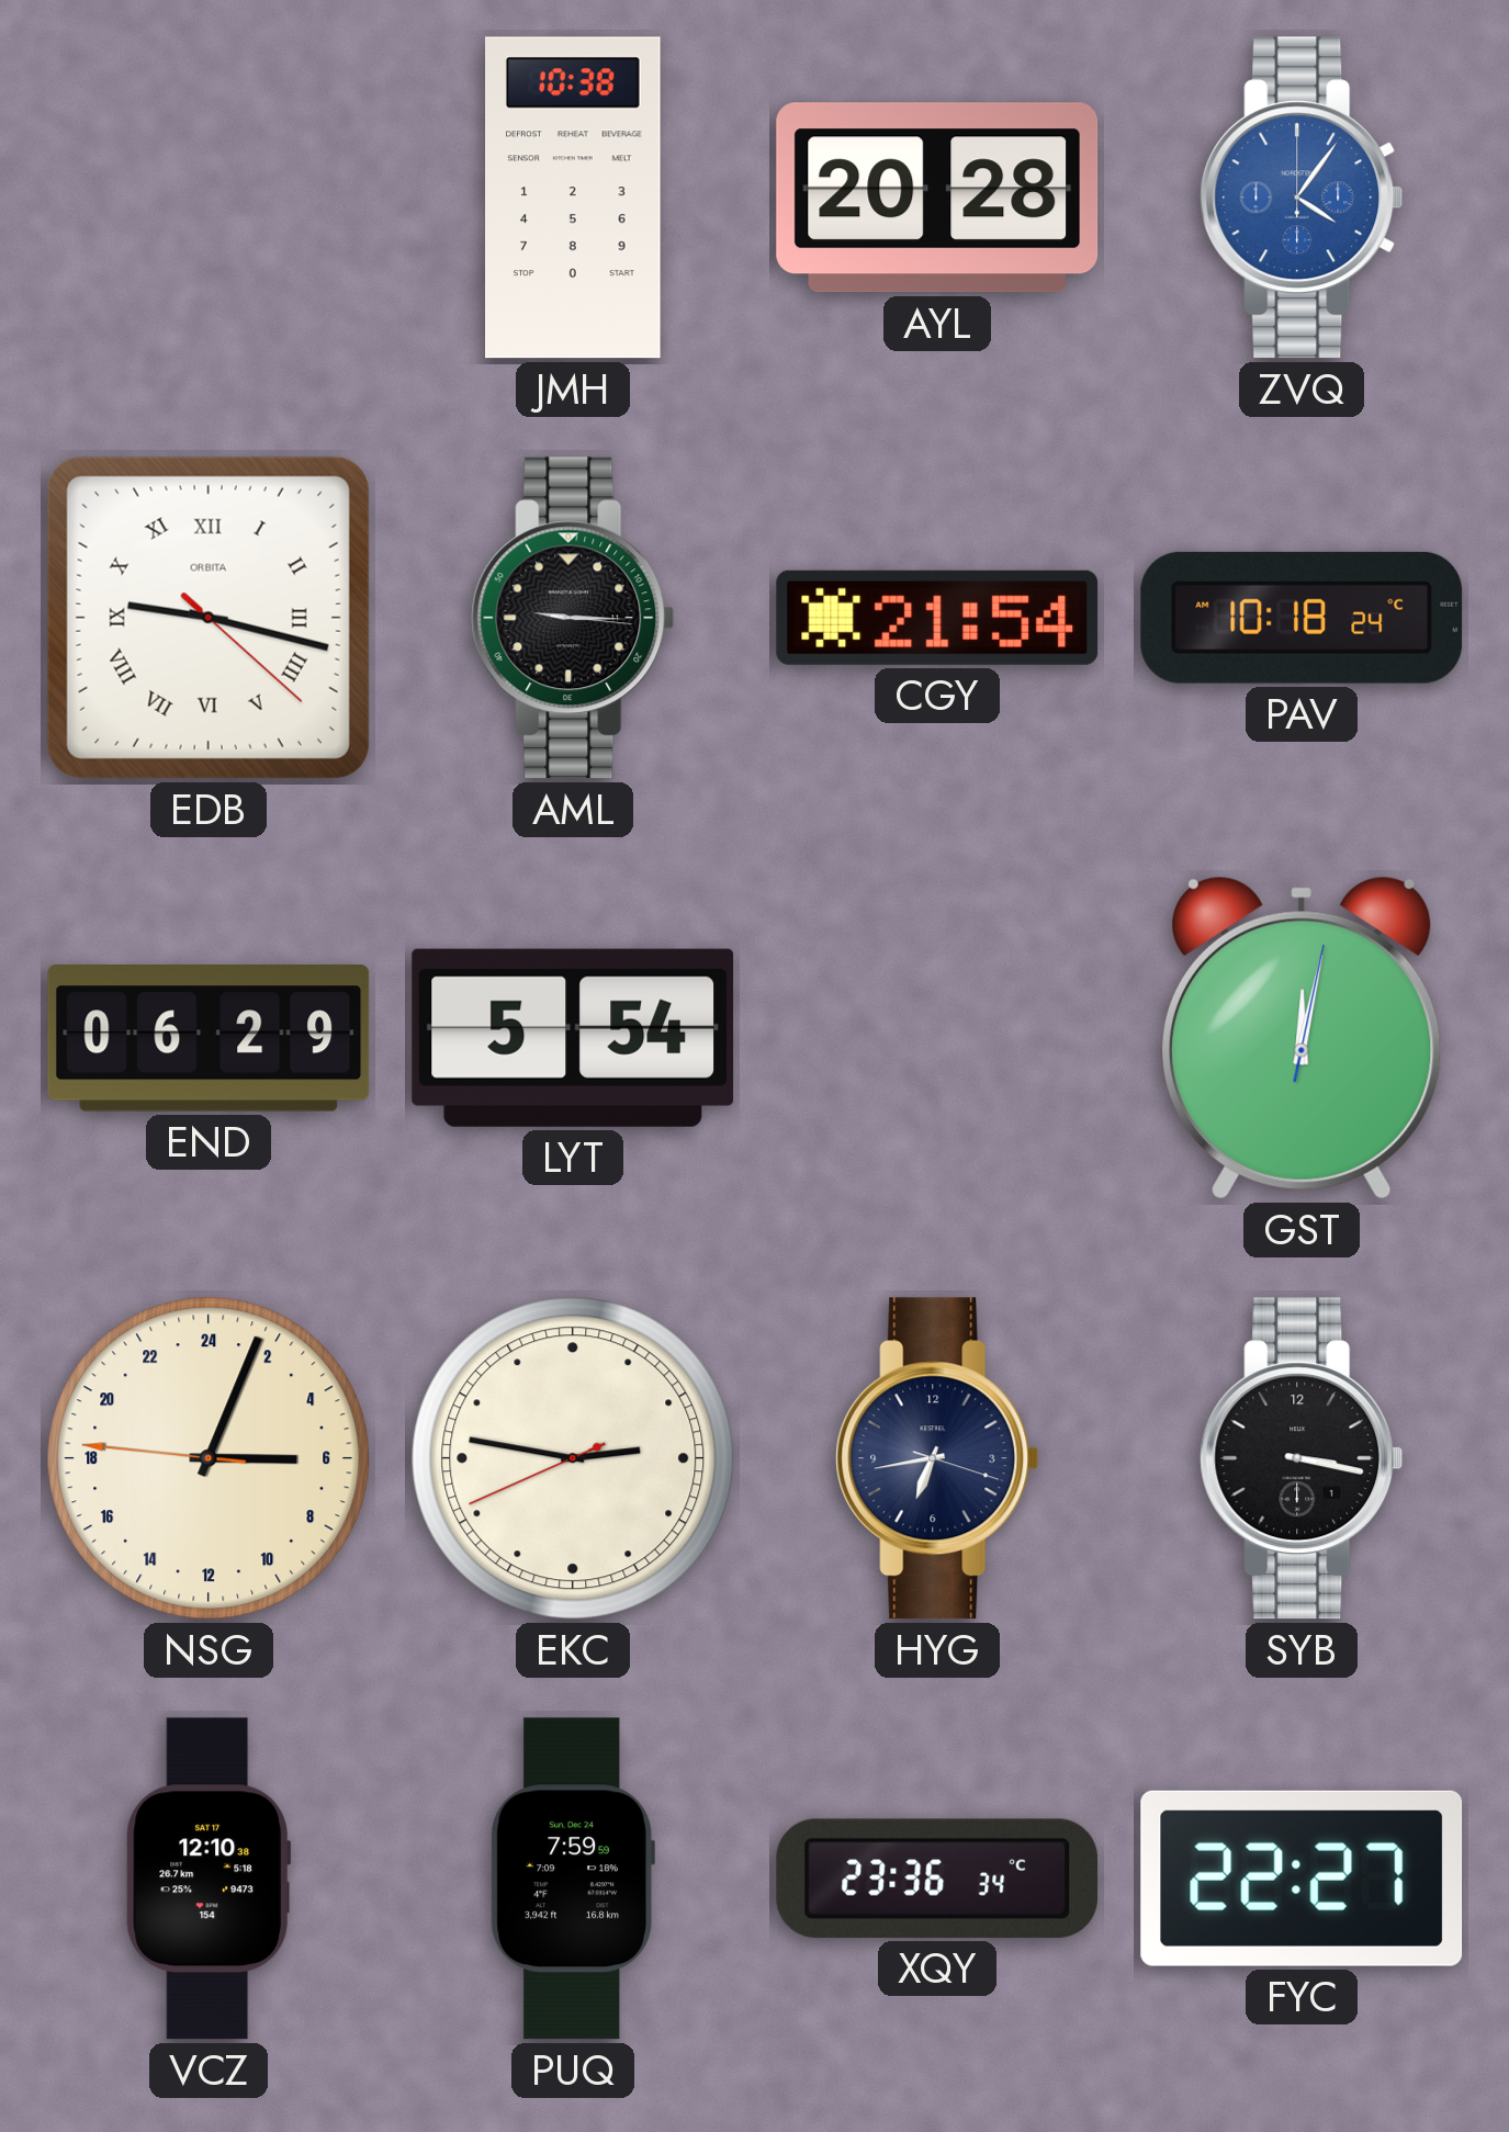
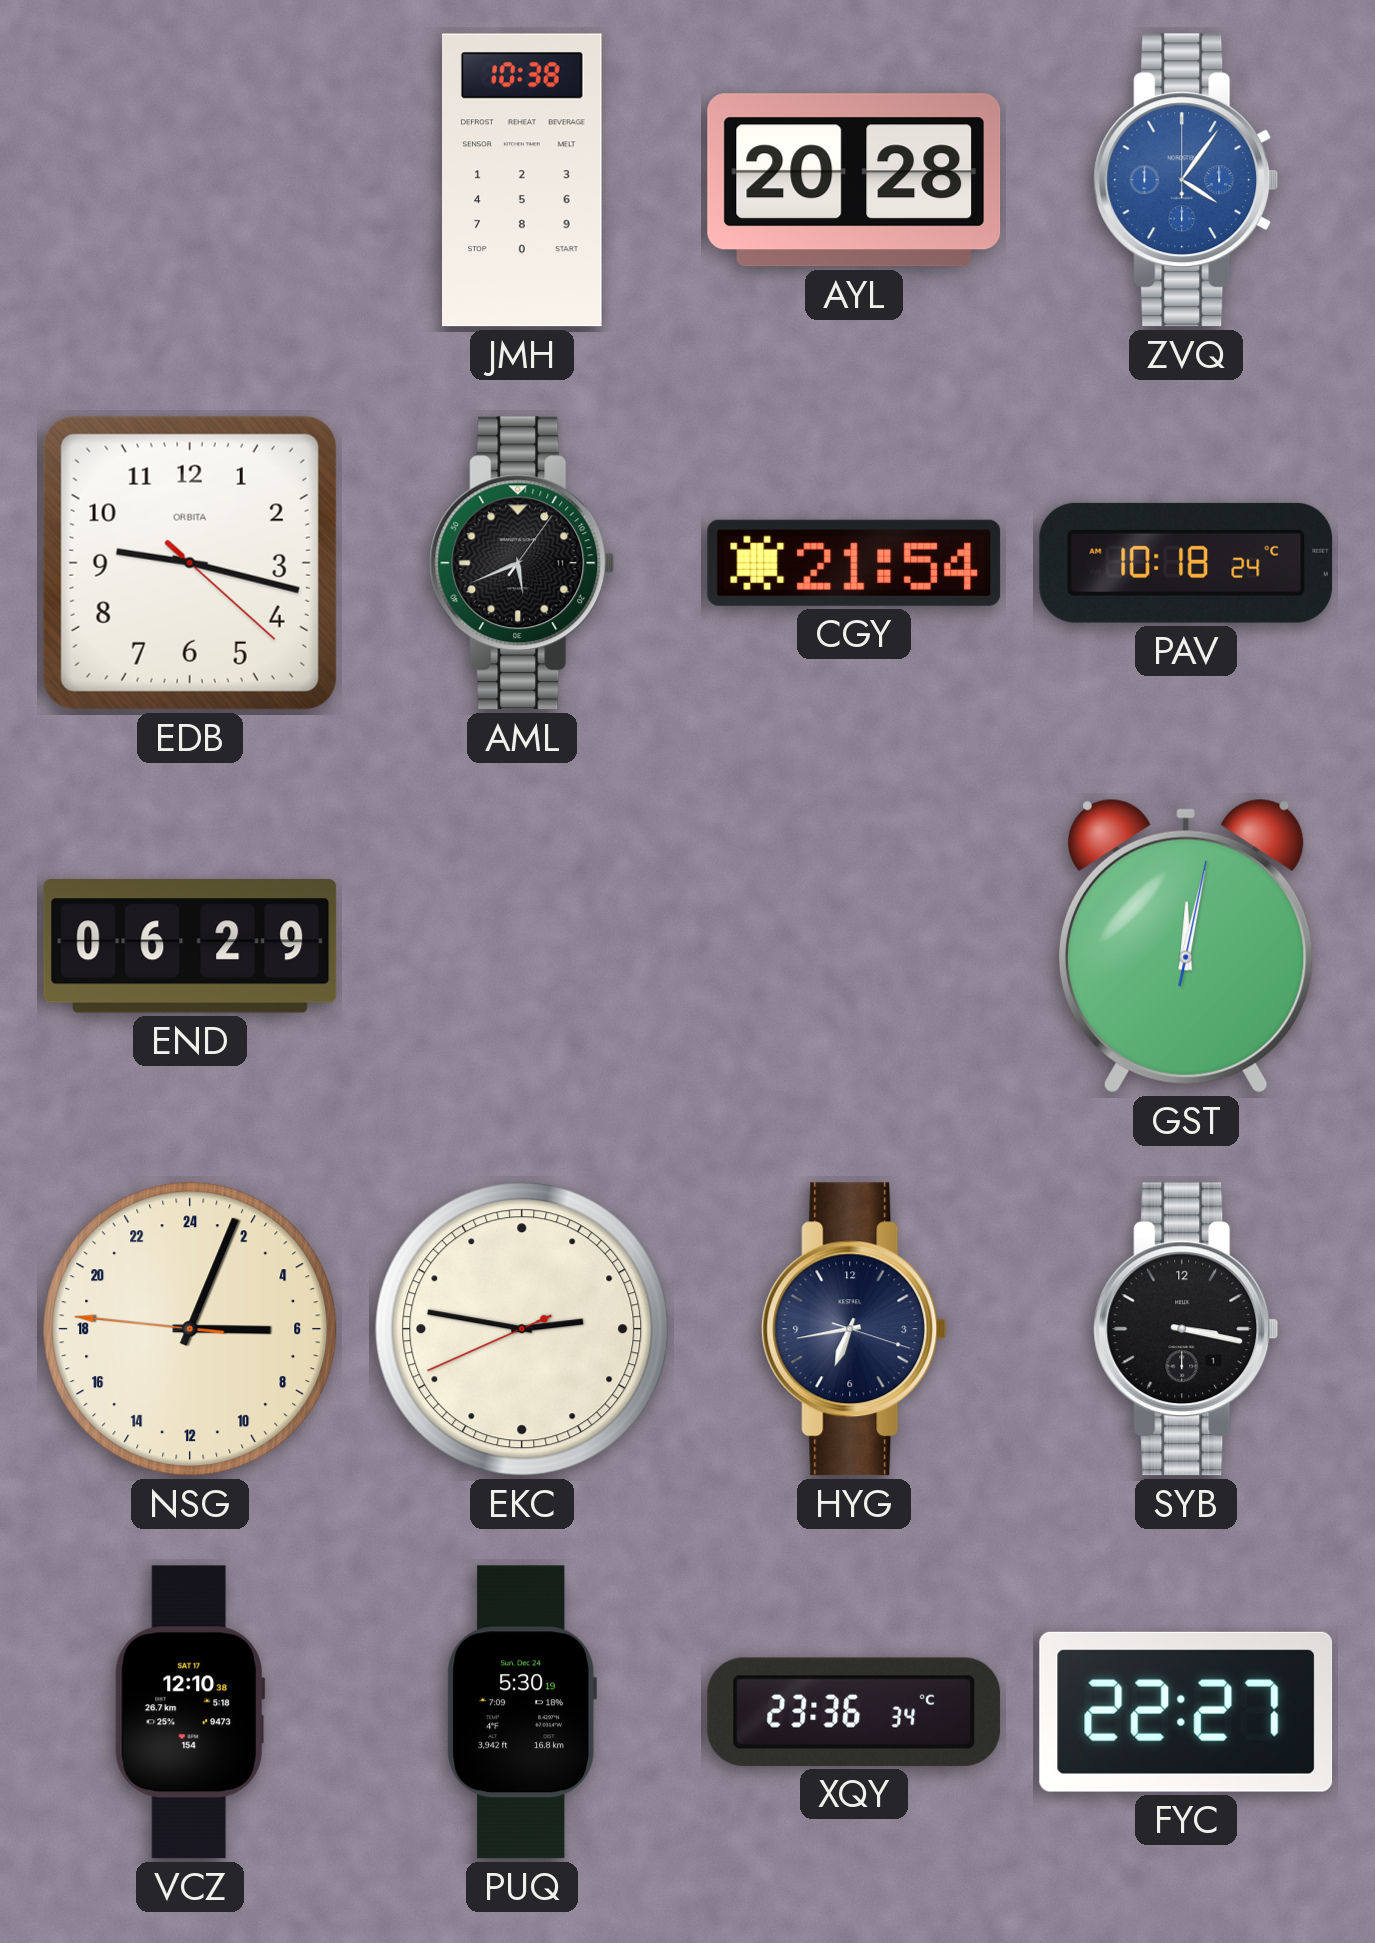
EDB numerals: Roman -> Arabic
AML: 9:15 -> 5:41
LYT: 5:54 -> none
PUQ: 7:59 -> 5:30
